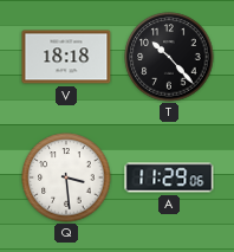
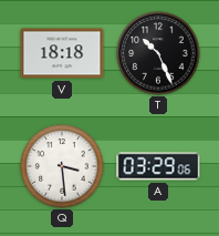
T: 10:23 -> 10:26
A: 11:29 -> 03:29
